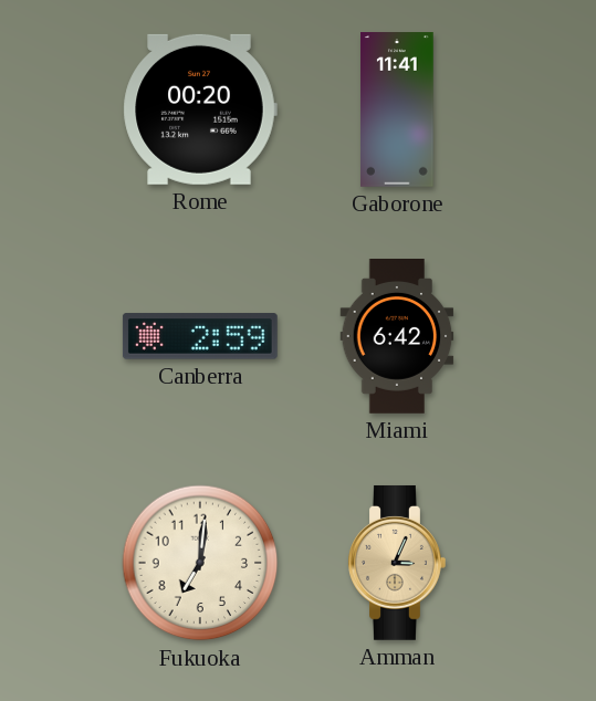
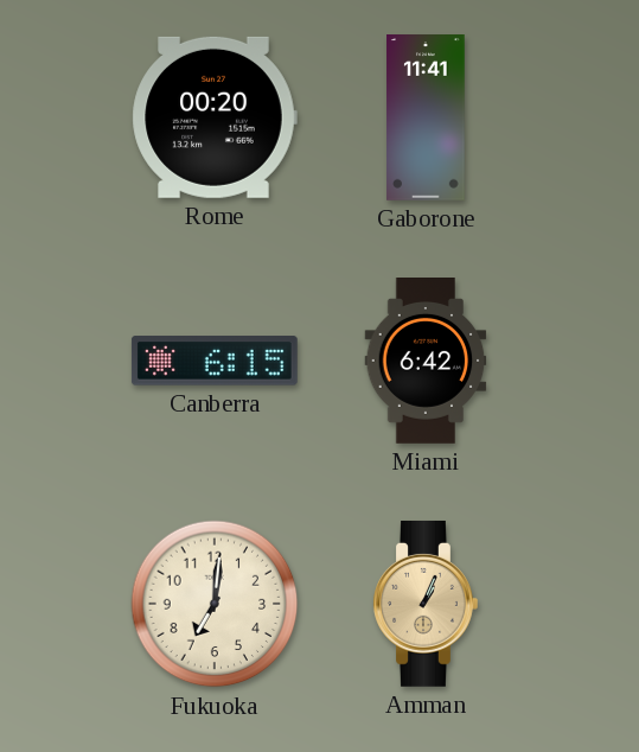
Canberra: 2:59 -> 6:15
Amman: 3:04 -> 1:04
